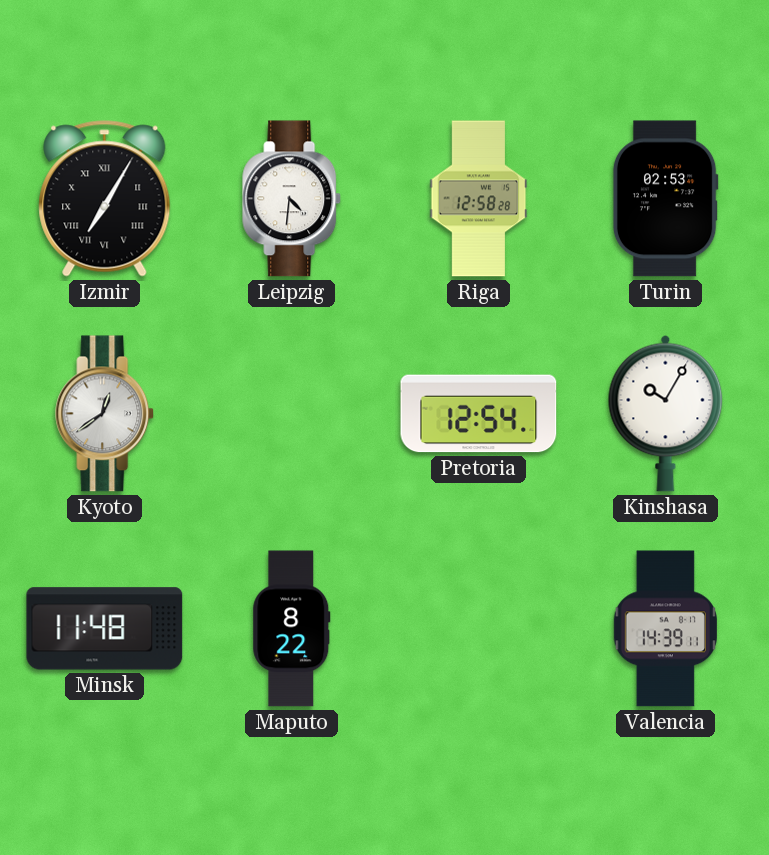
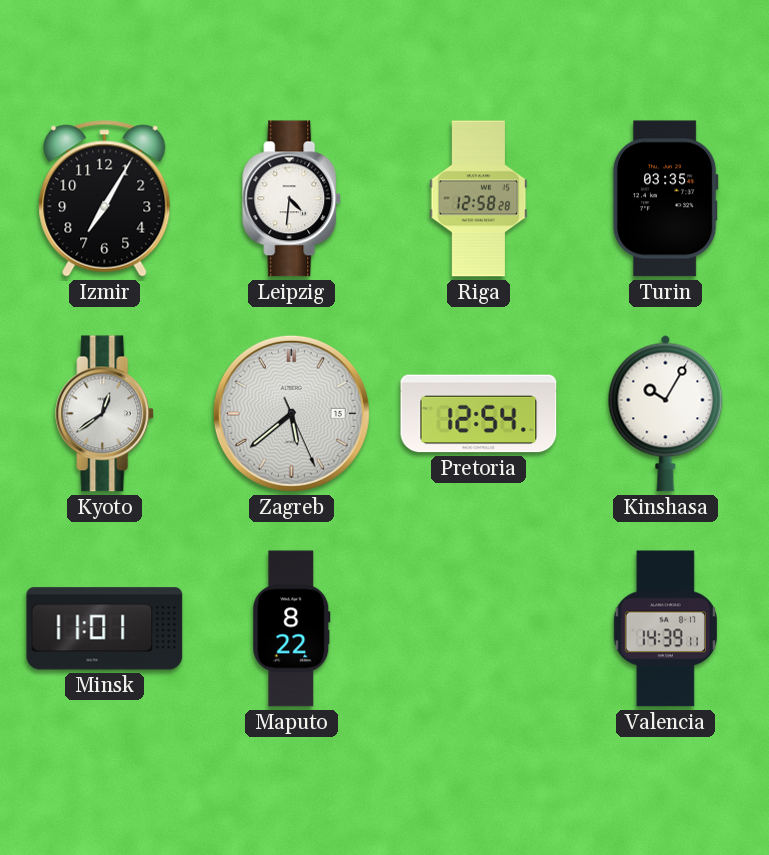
Izmir numerals: Roman -> Arabic
Turin: 02:53 -> 03:35
Zagreb: none -> 5:38
Minsk: 11:48 -> 11:01
